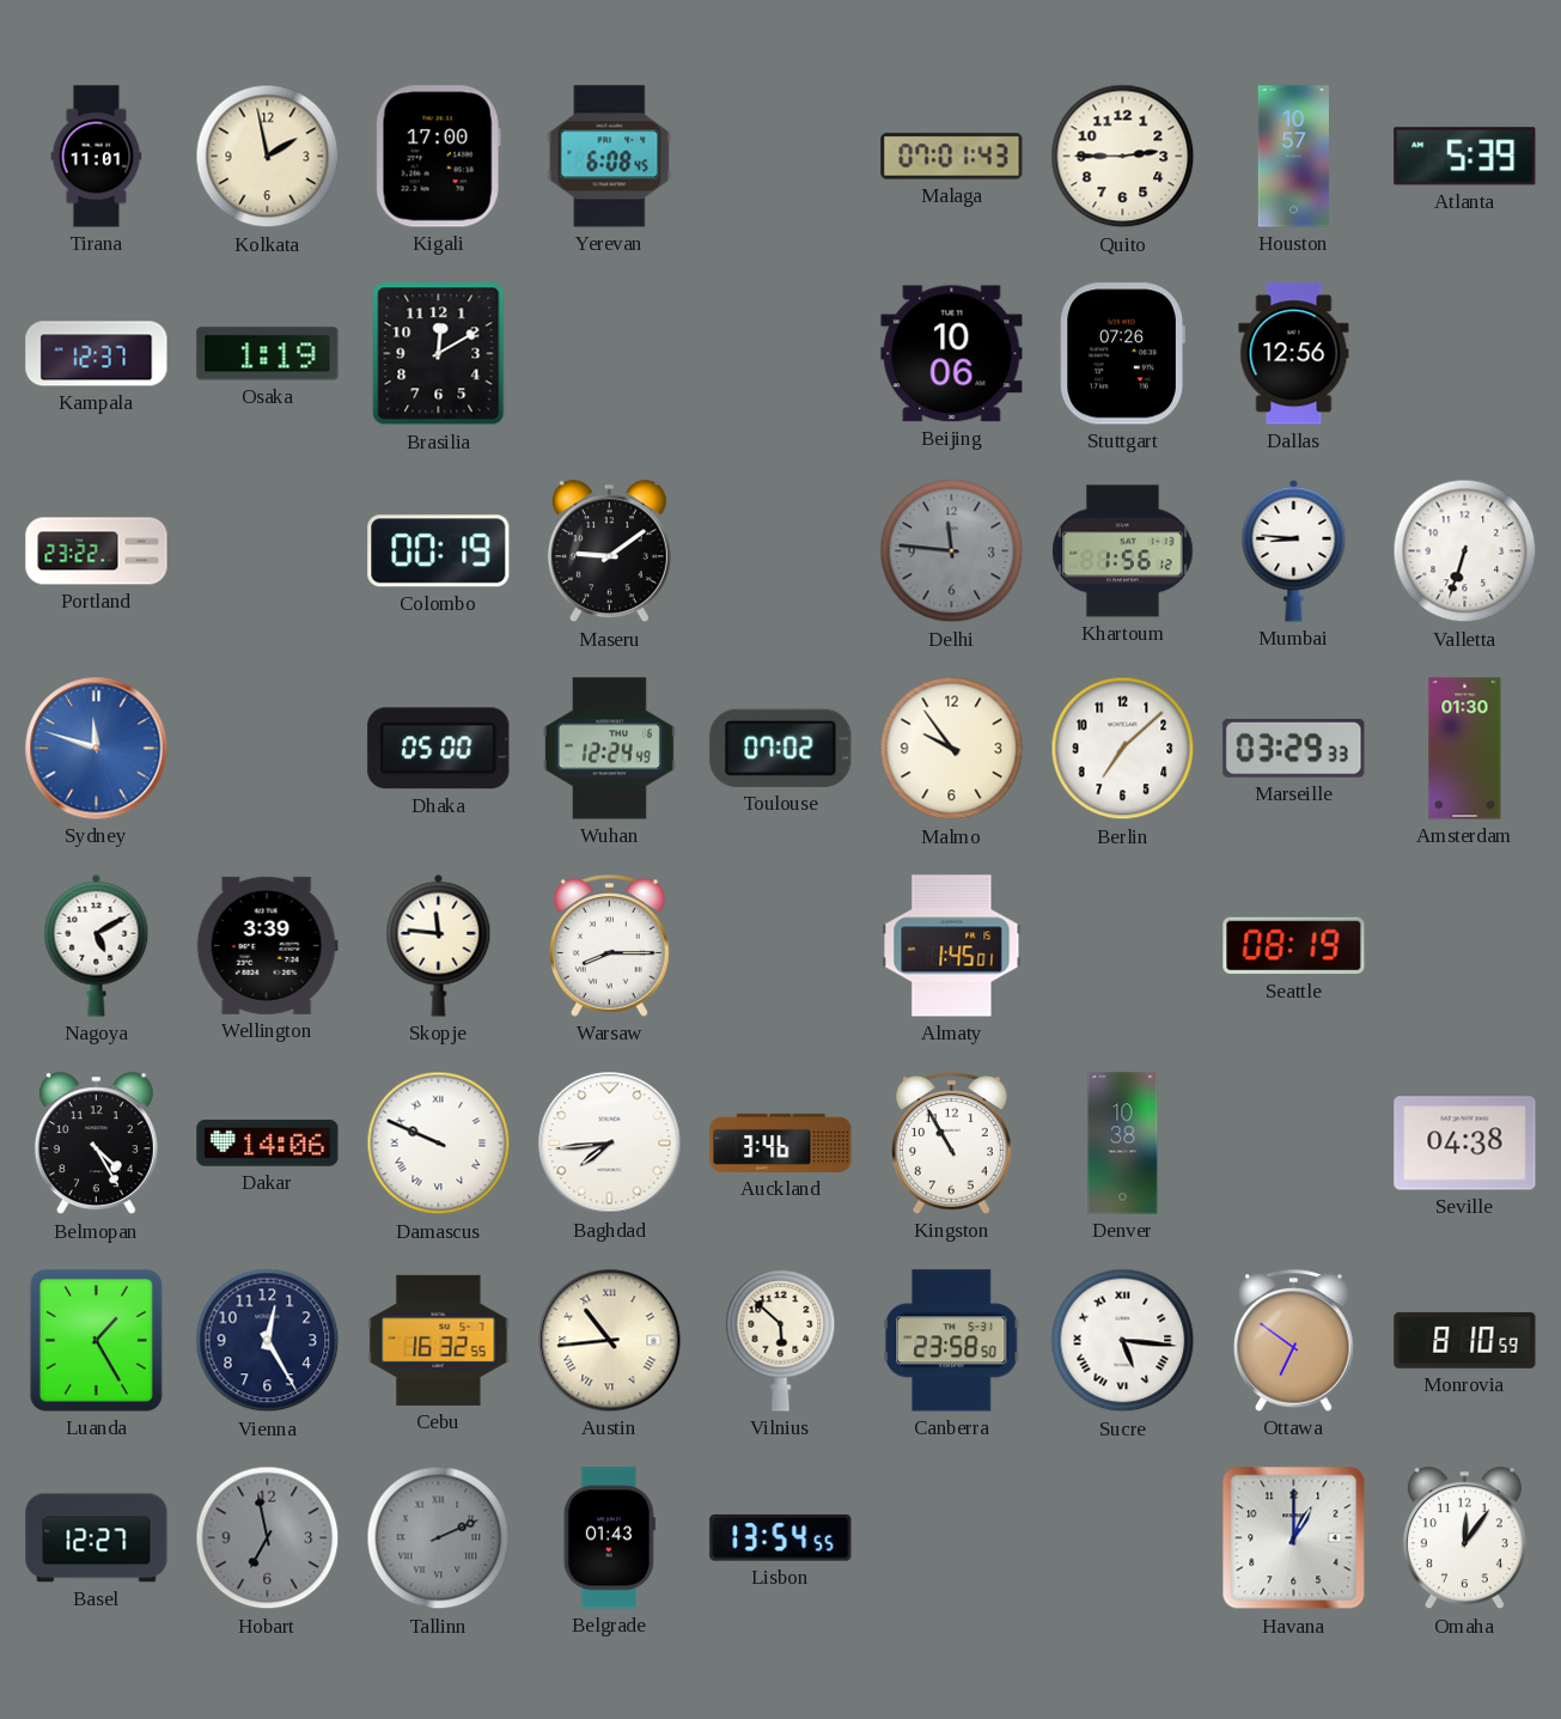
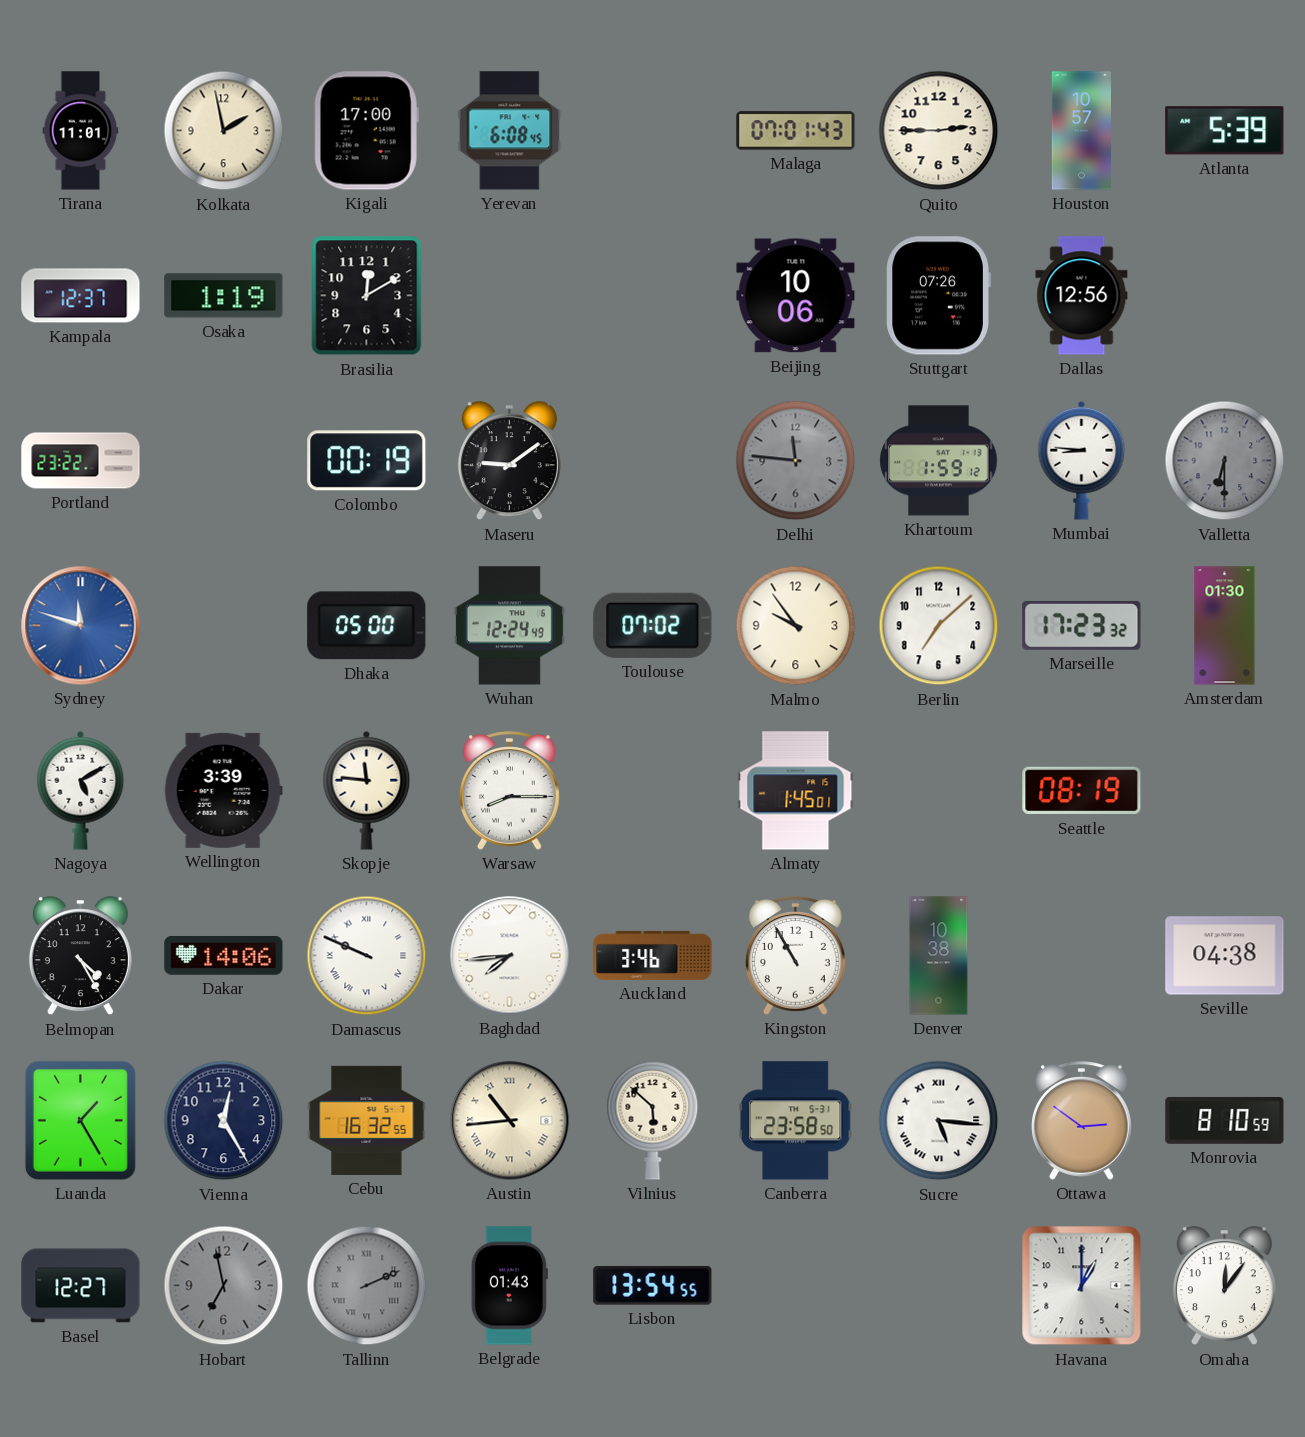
Khartoum: 1:56 -> 1:59
Valletta: 6:33 -> 6:30
Valletta dial: white -> grey
Marseille: 03:29 -> 17:23
Ottawa: 6:51 -> 2:51
